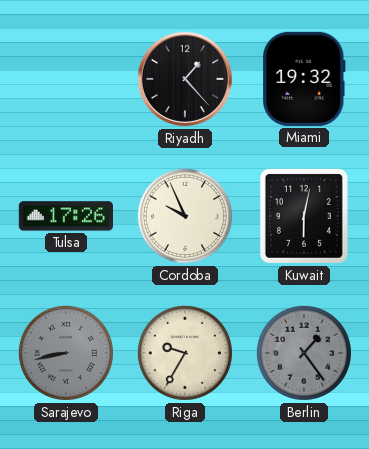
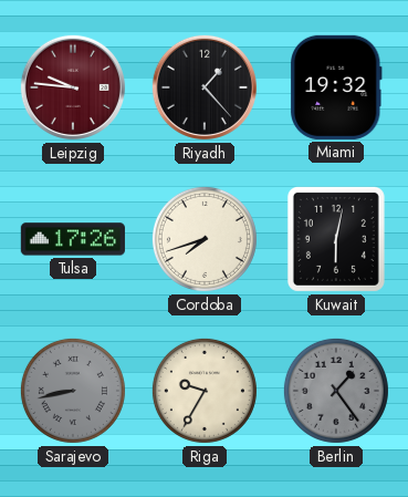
Leipzig: none -> 9:46
Cordoba: 9:56 -> 7:42
